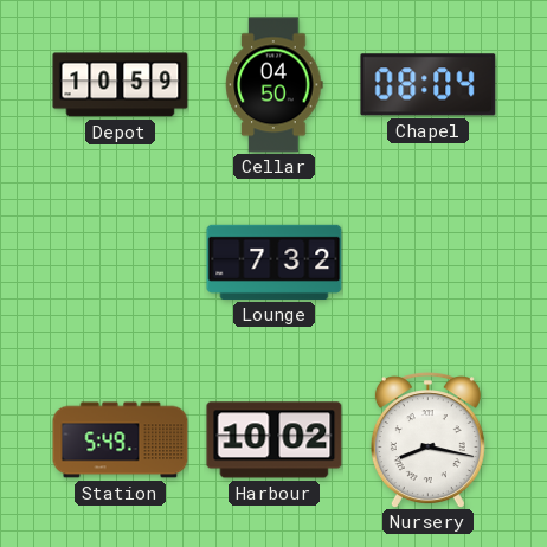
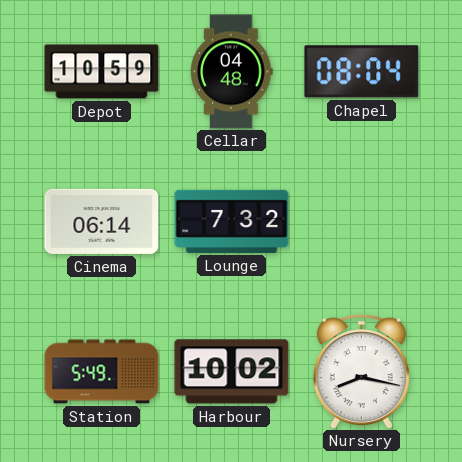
Cellar: 04:50 -> 04:48
Cinema: none -> 06:14
